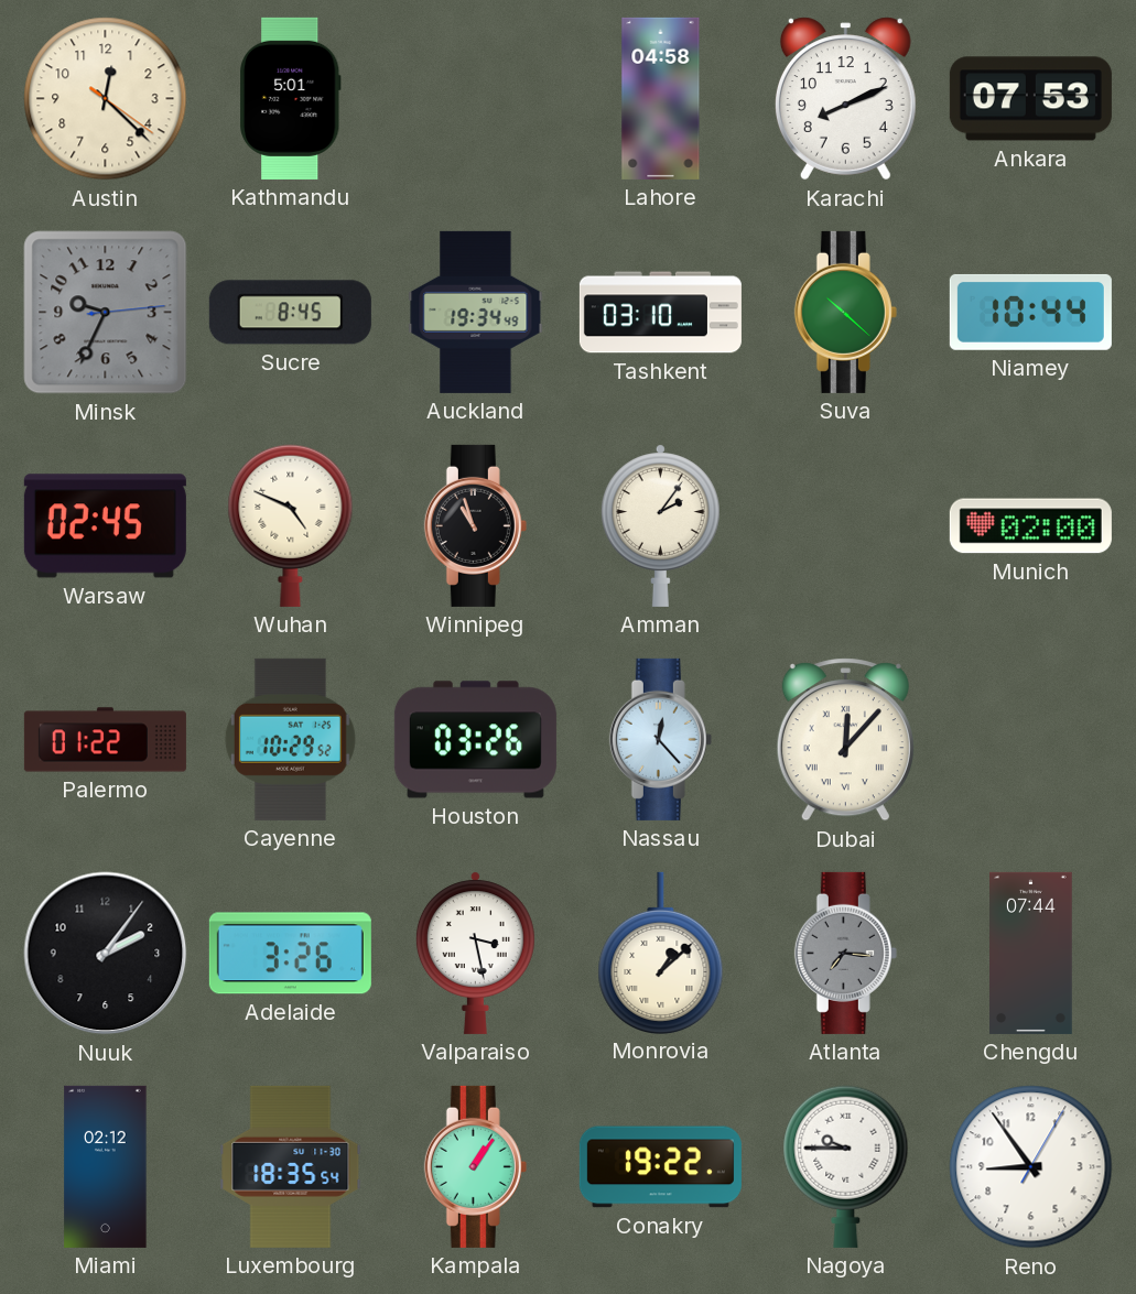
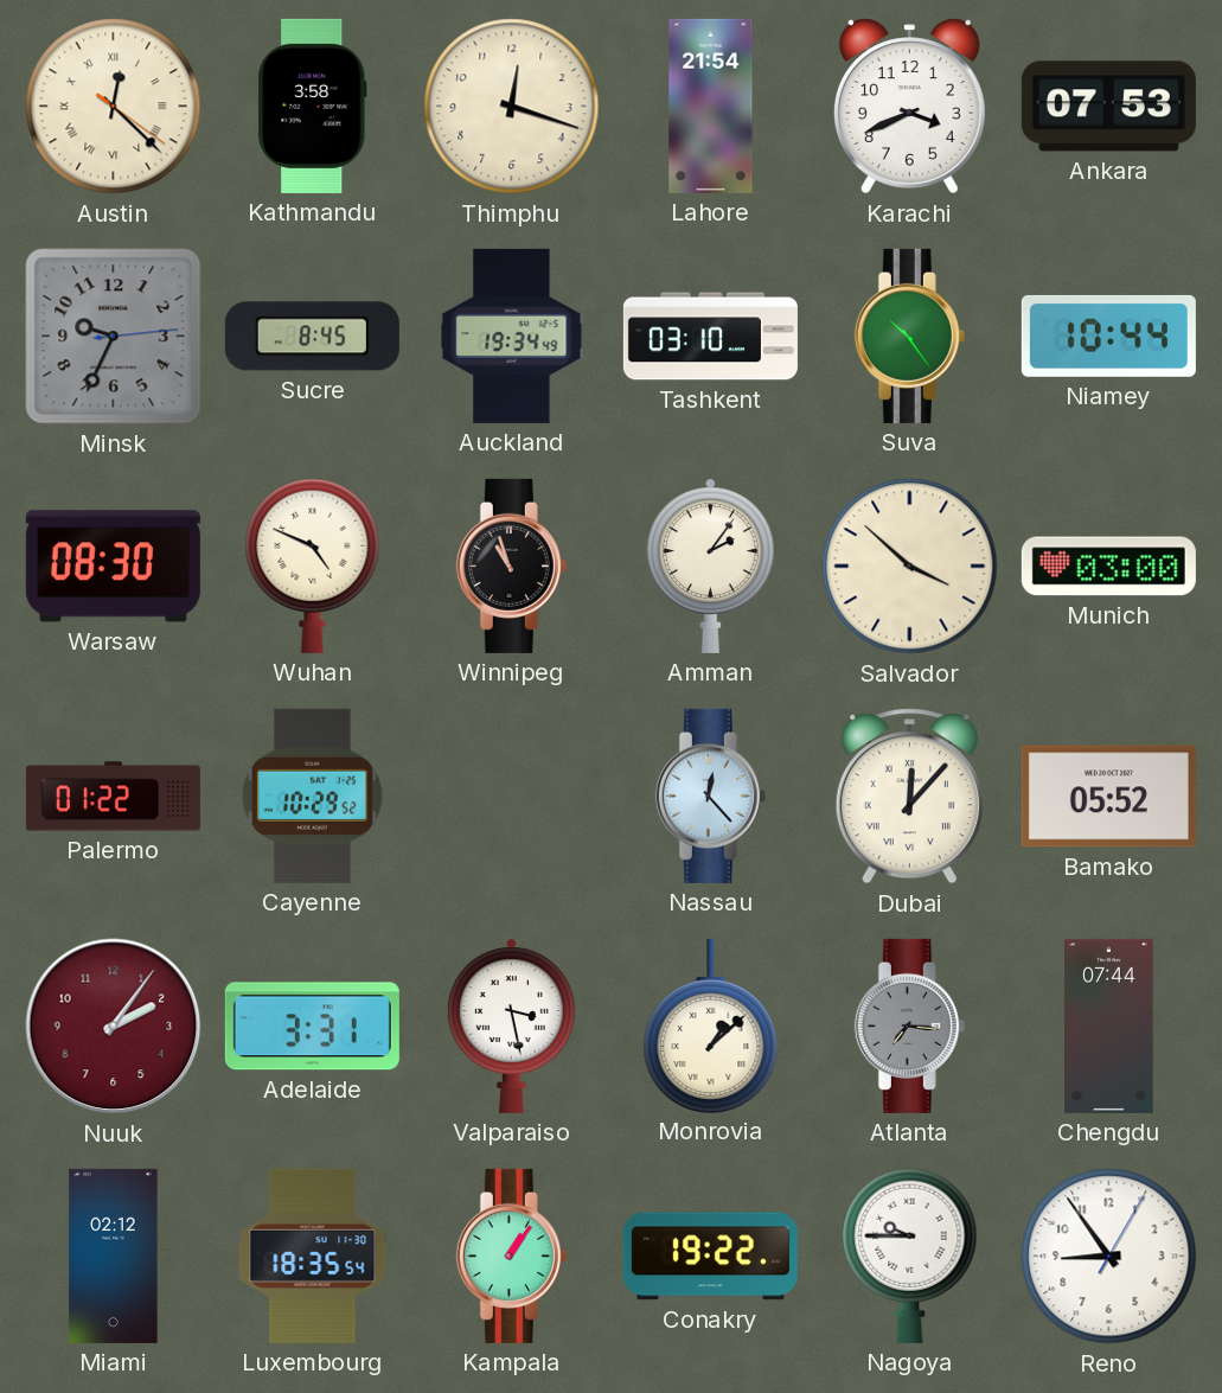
Austin numerals: Arabic -> Roman
Kathmandu: 5:01 -> 3:58
Thimphu: none -> 12:18
Lahore: 04:58 -> 21:54
Karachi: 8:11 -> 3:41
Suva: 10:22 -> 10:24
Warsaw: 02:45 -> 08:30
Salvador: none -> 3:52
Munich: 02:00 -> 03:00
Houston: 03:26 -> none
Bamako: none -> 05:52
Nuuk dial: black -> burgundy
Adelaide: 3:26 -> 3:31
